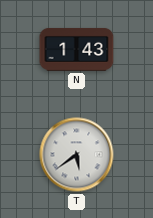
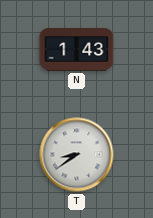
T: 5:39 -> 8:39
